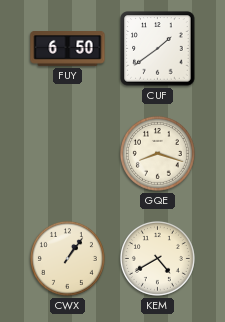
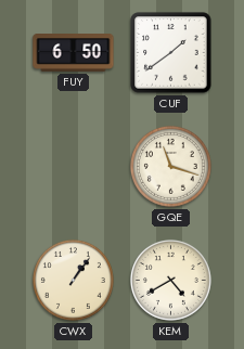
GQE: 8:18 -> 11:18
